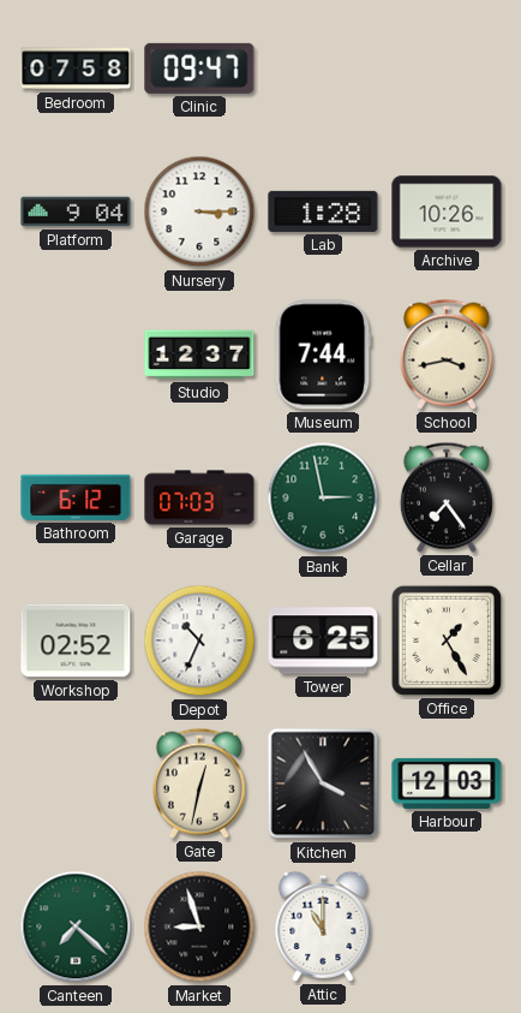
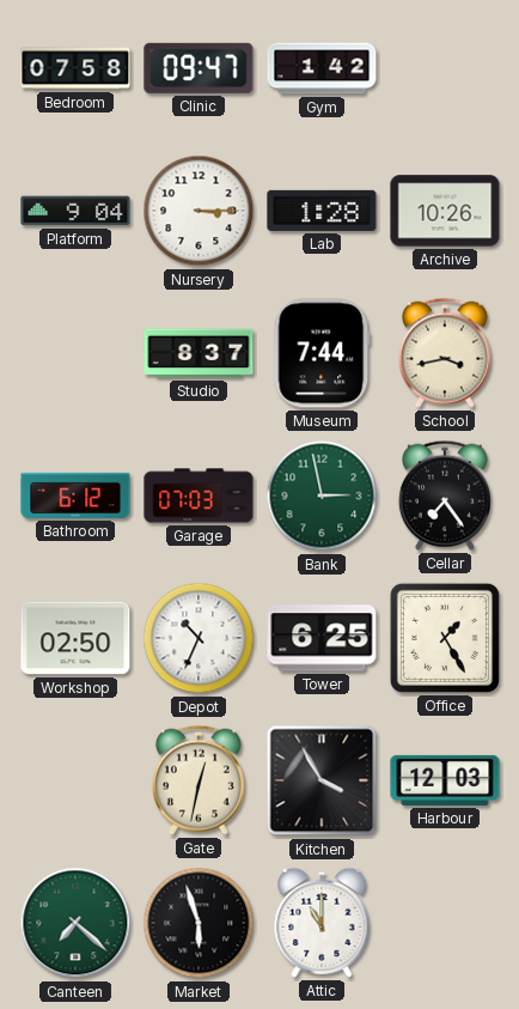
Gym: none -> 1:42
Studio: 12:37 -> 8:37
Workshop: 02:52 -> 02:50
Market: 8:57 -> 5:57
